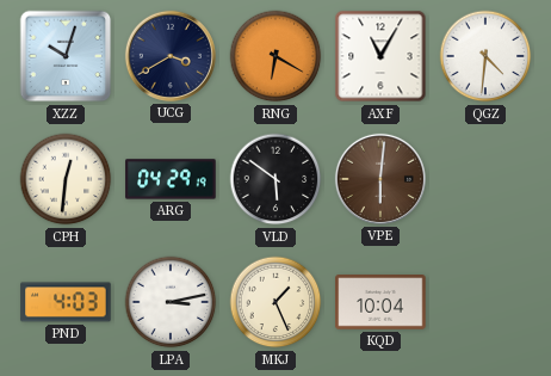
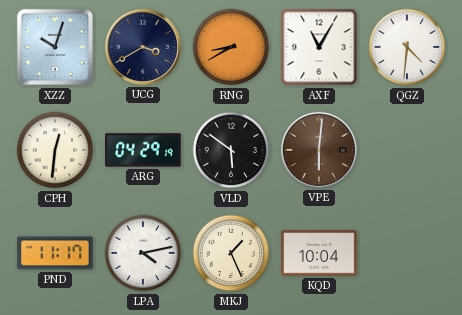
RNG: 6:20 -> 8:40
PND: 4:03 -> 11:17
LPA: 3:13 -> 4:13
